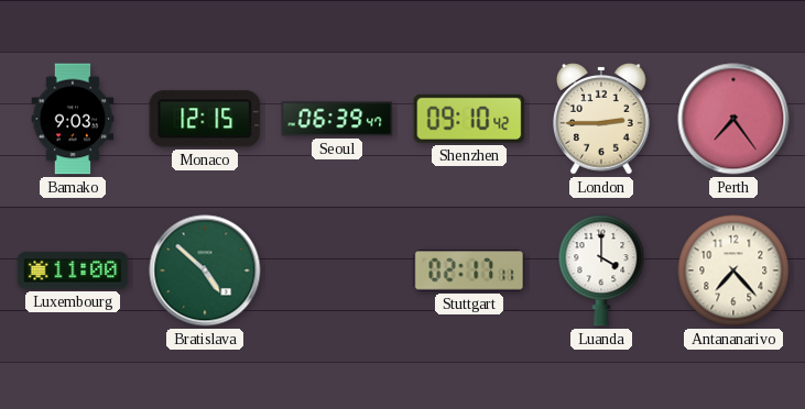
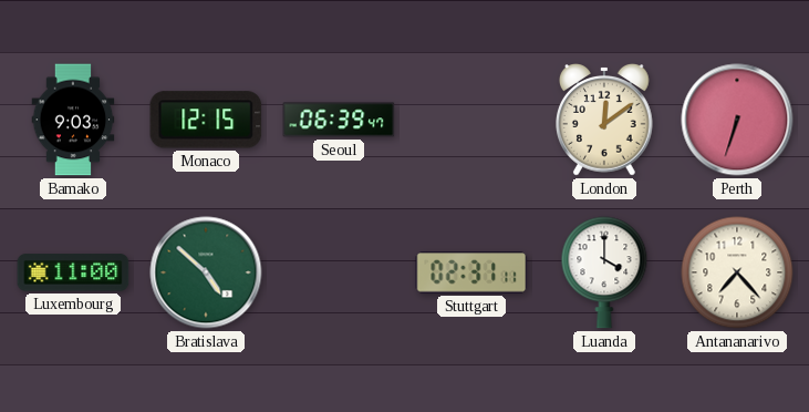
Shenzhen: 09:10 -> none
London: 2:45 -> 12:09
Perth: 7:24 -> 6:33
Stuttgart: 02:17 -> 02:31
